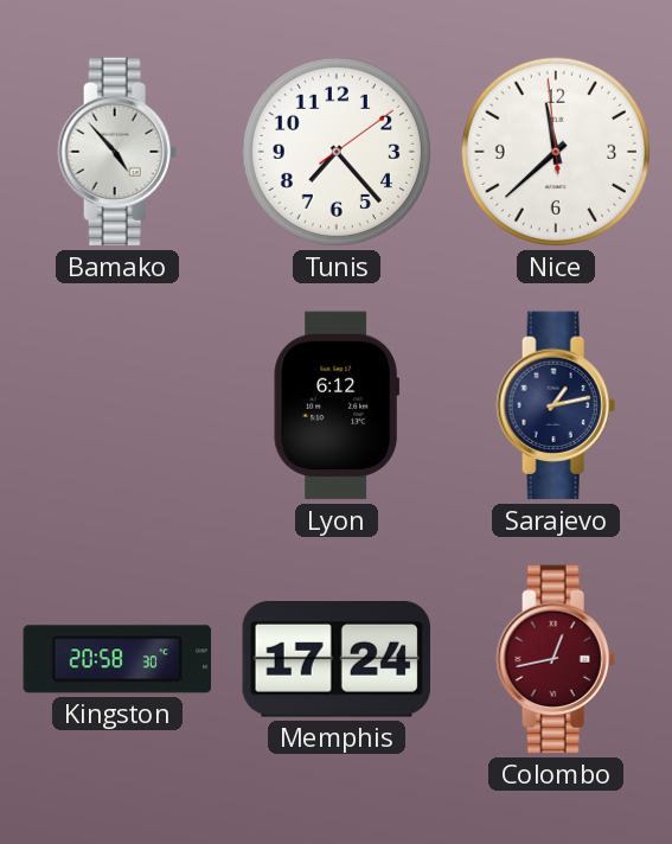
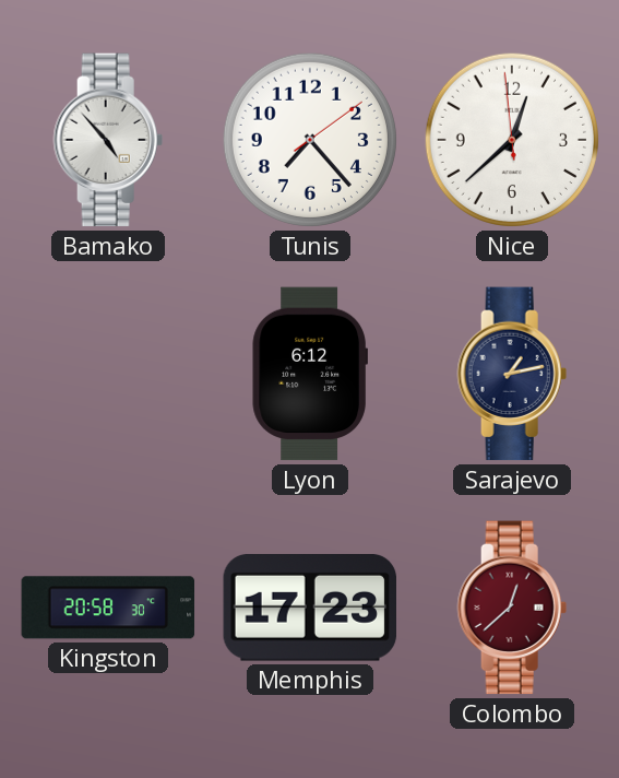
Nice: 11:37 -> 12:37
Memphis: 17:24 -> 17:23
Colombo: 12:43 -> 12:38
